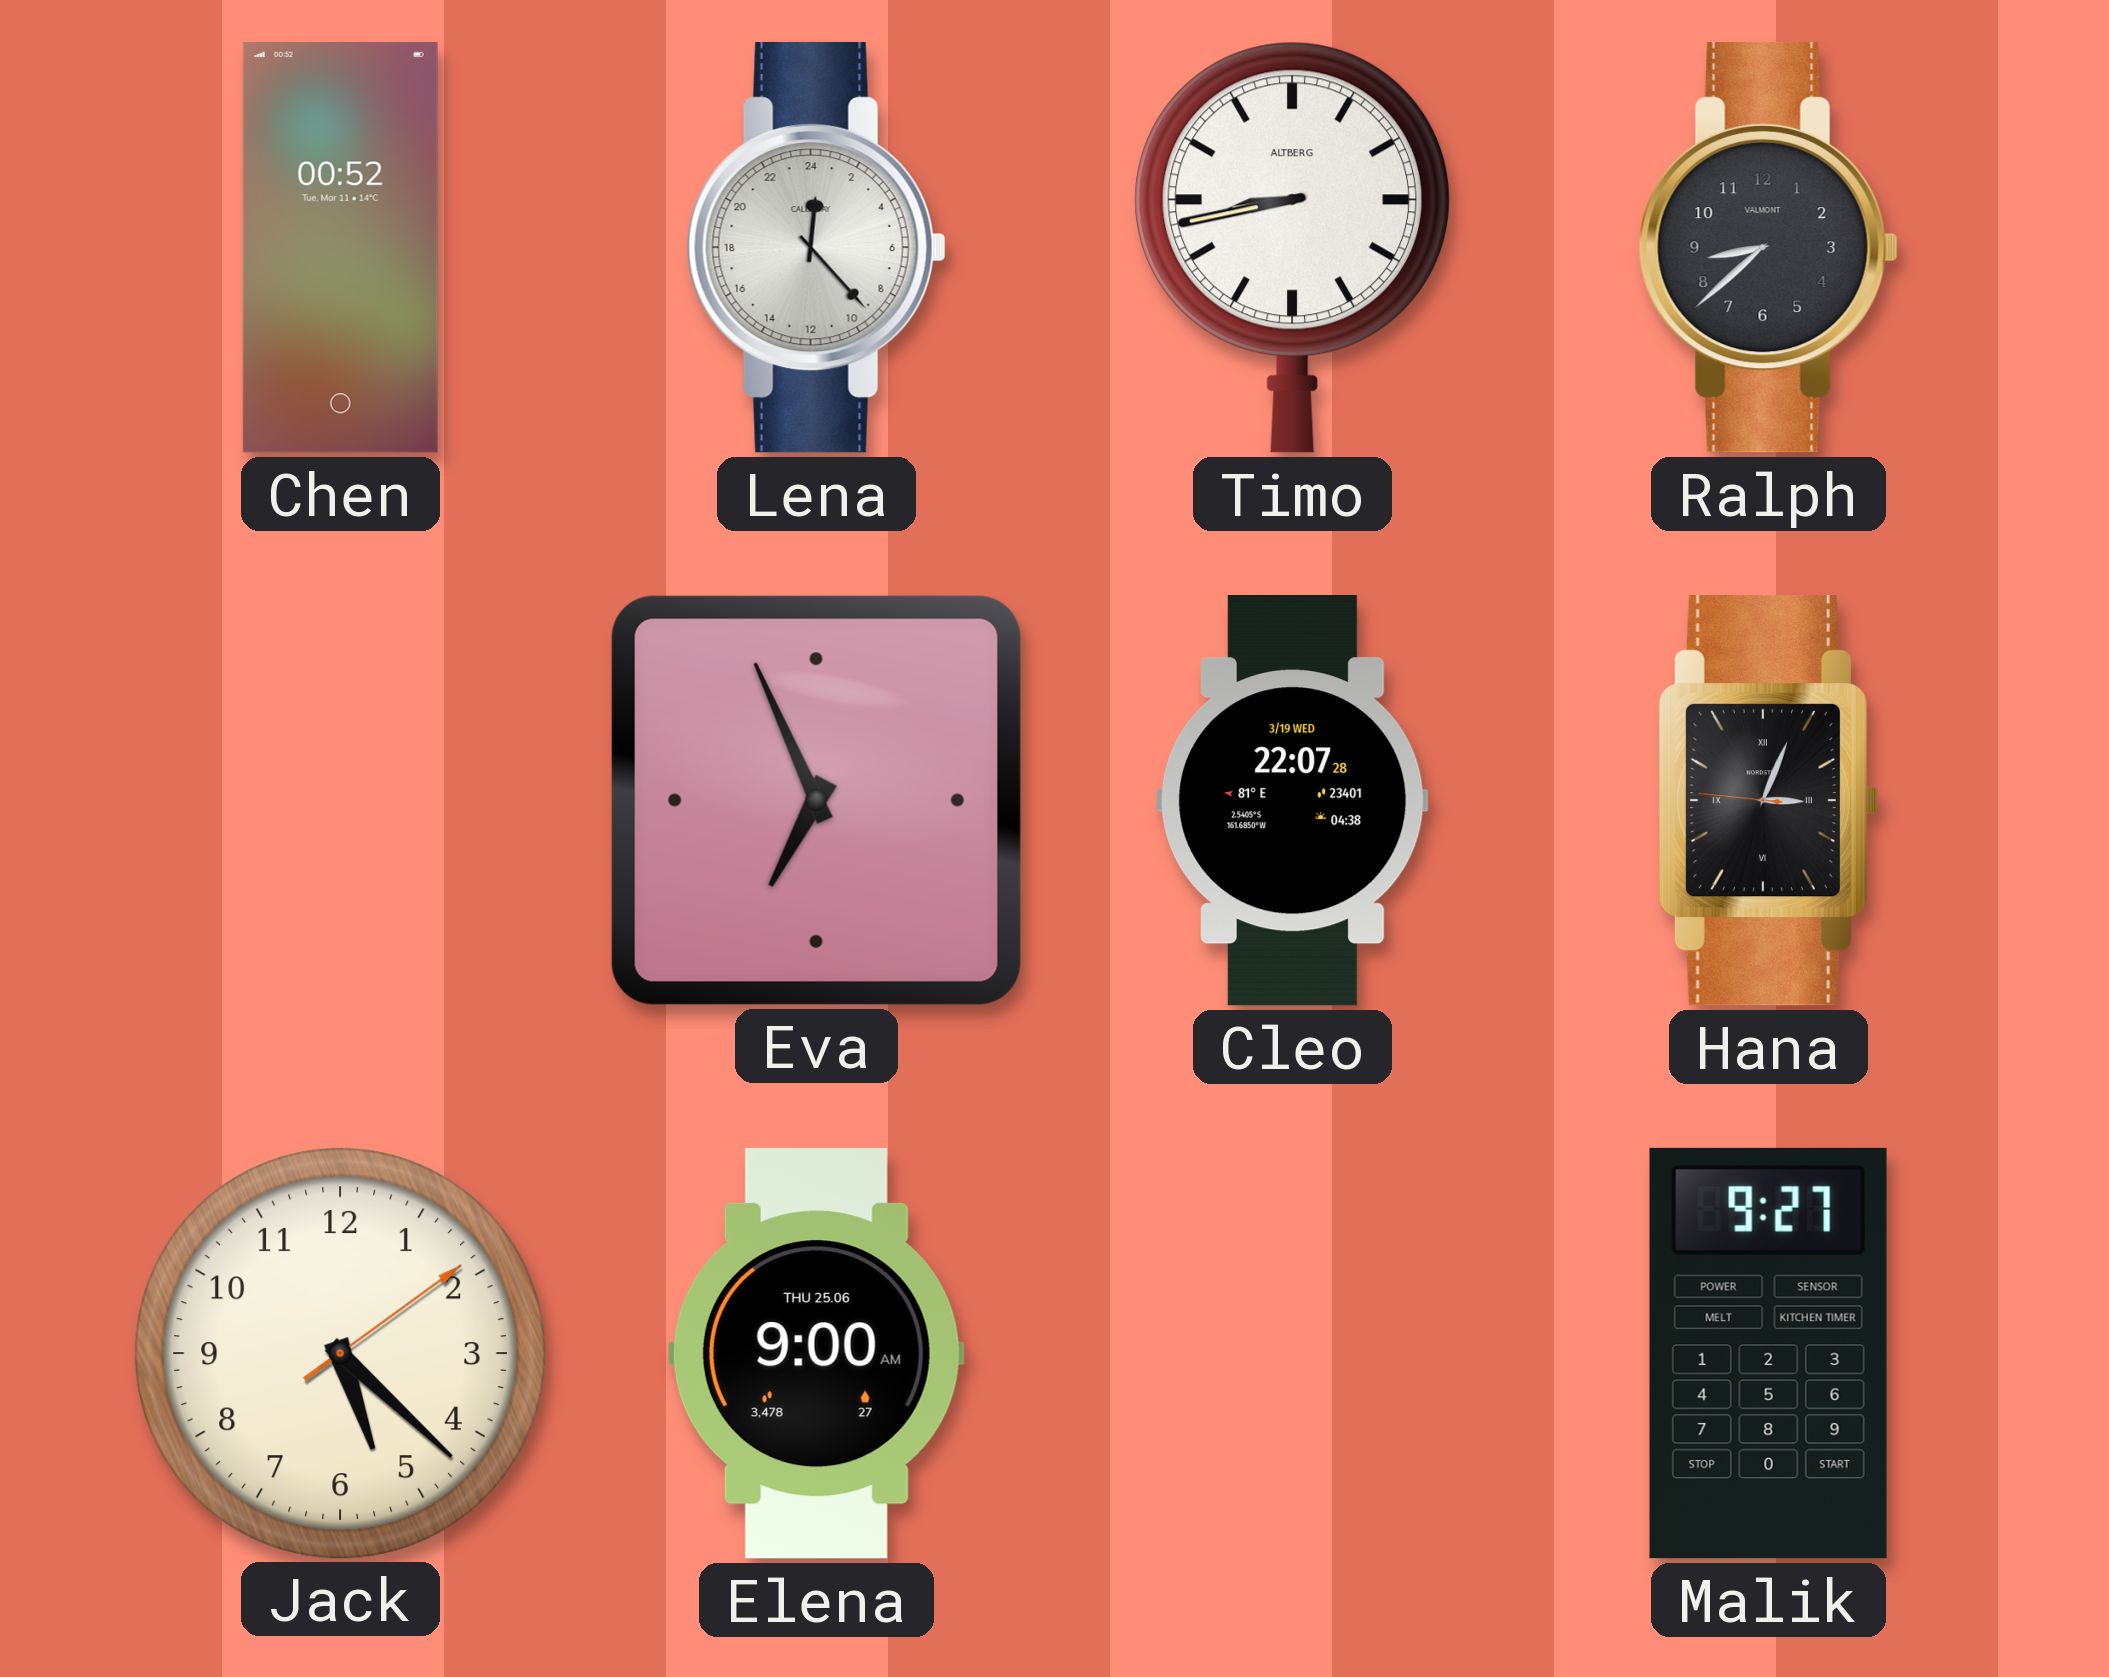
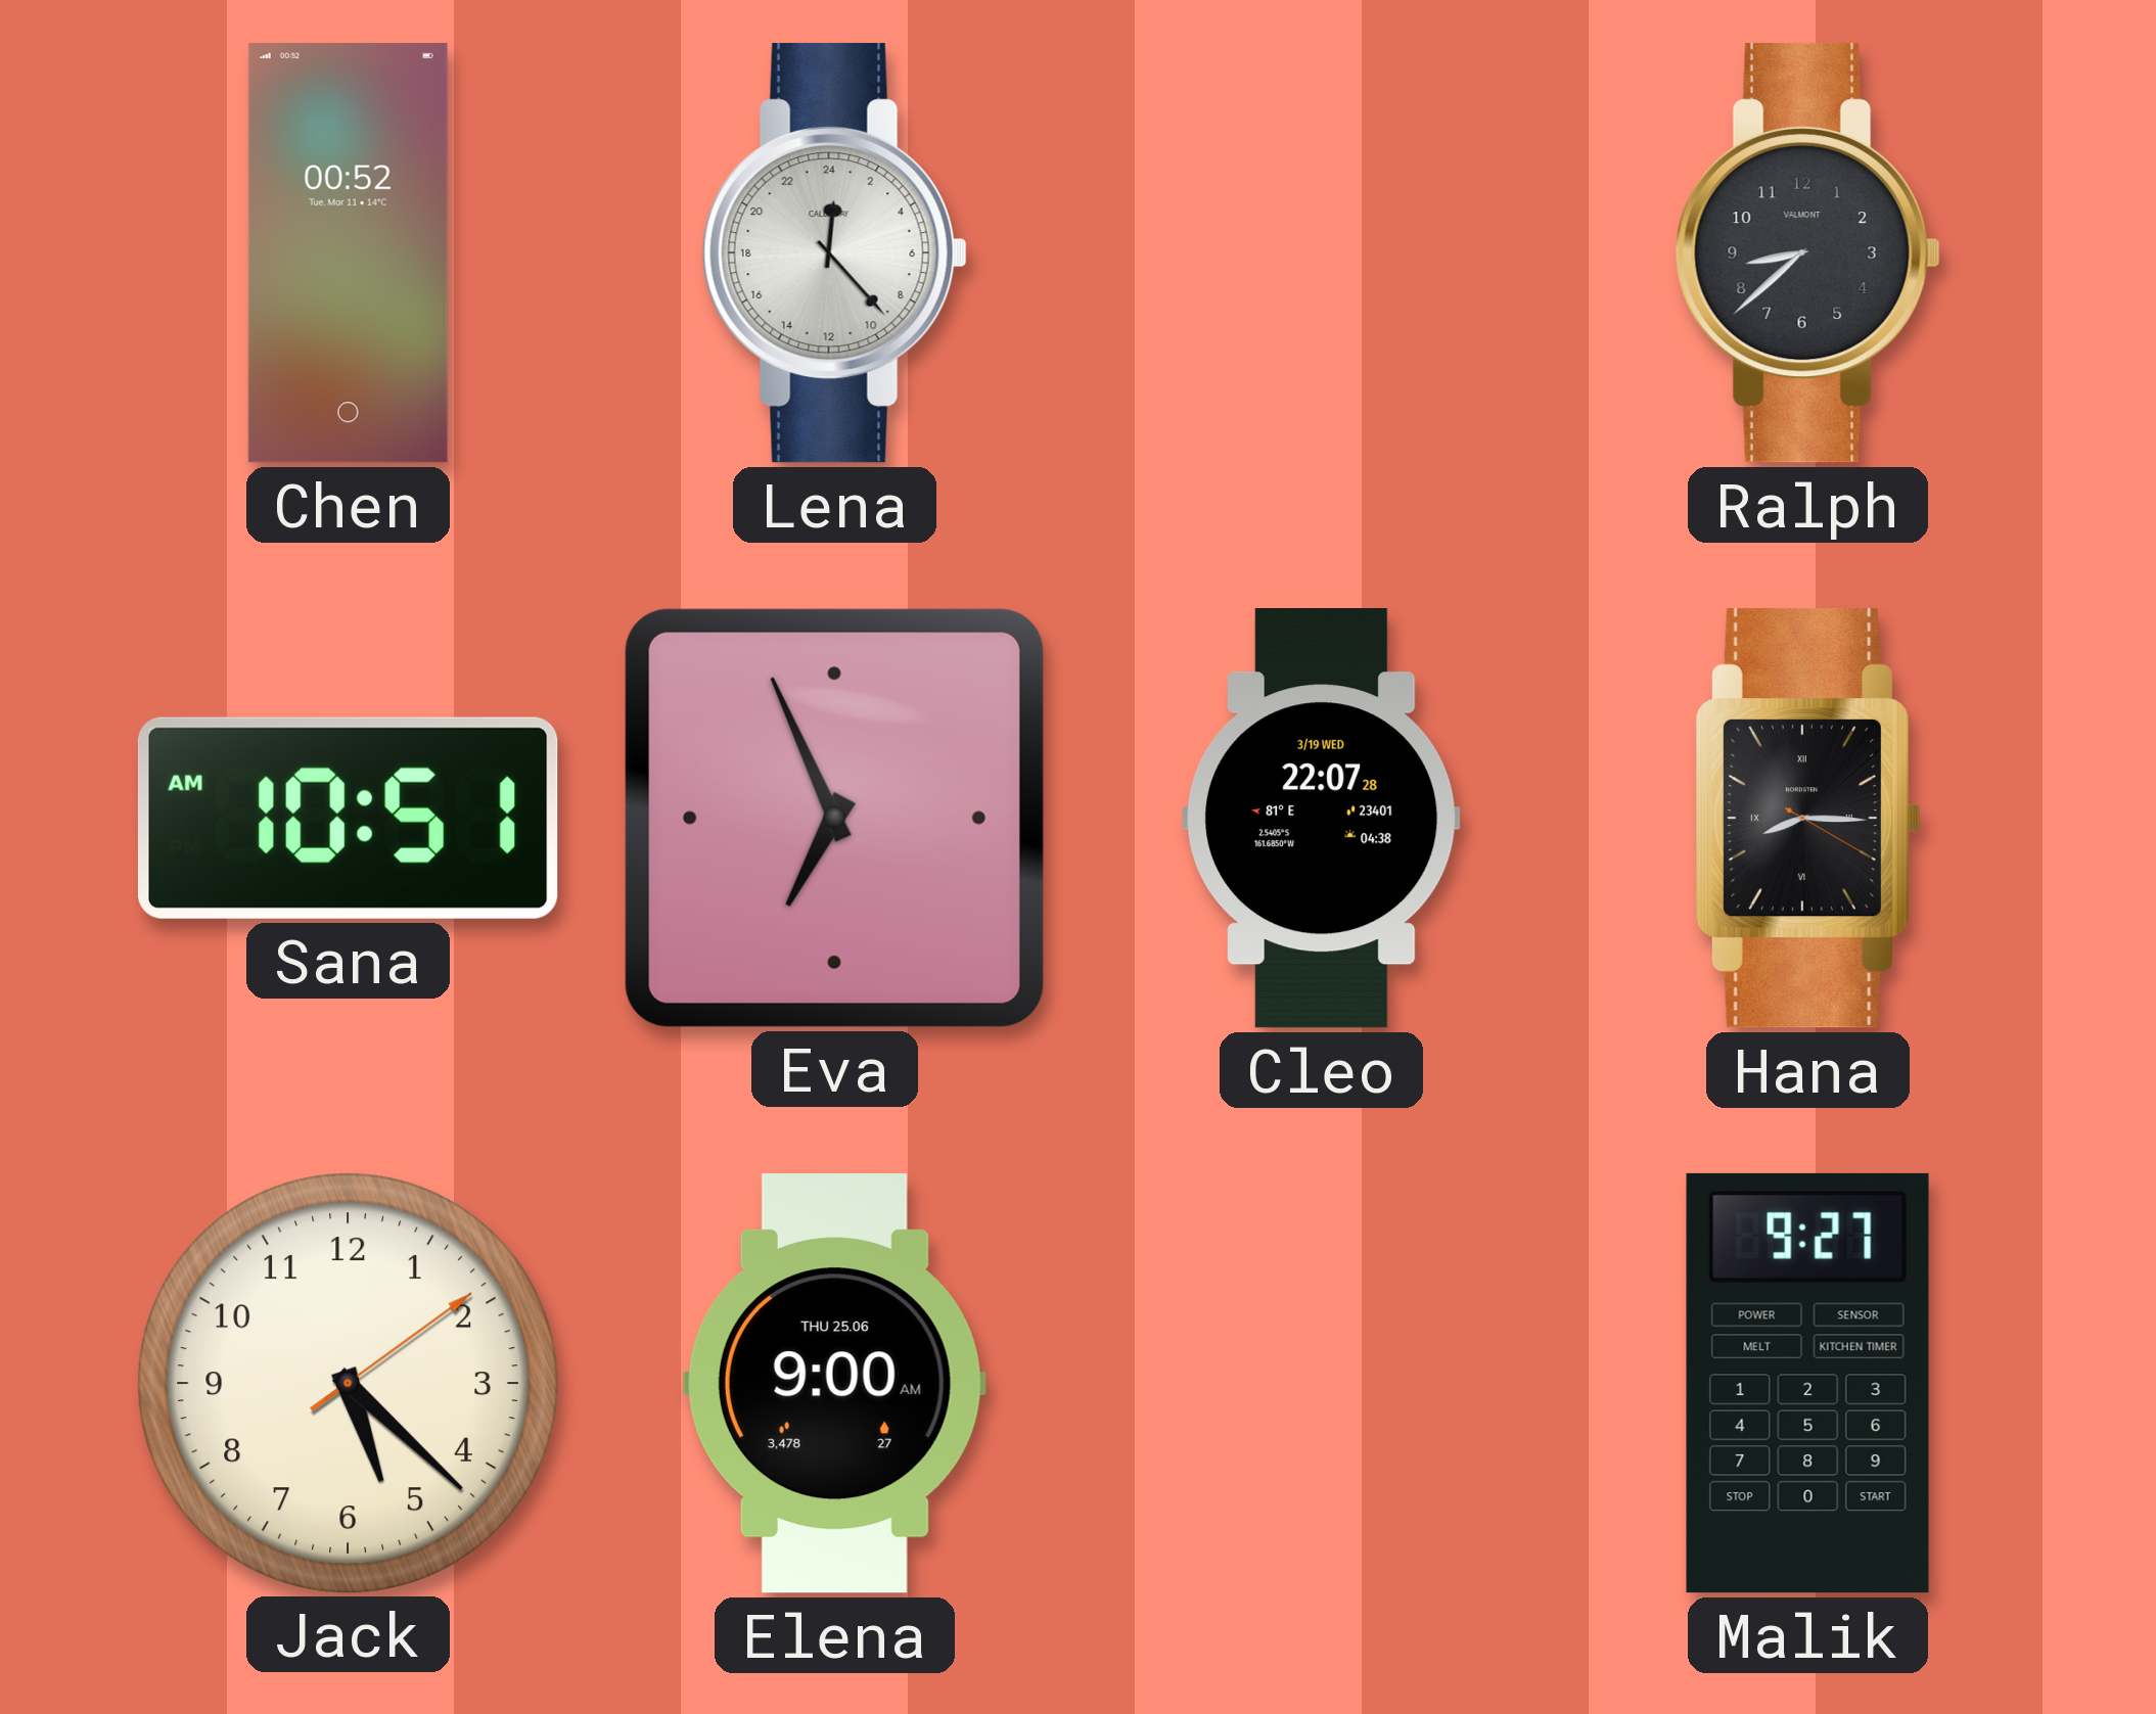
Timo: 8:43 -> none
Sana: none -> 10:51
Hana: 3:03 -> 8:15
